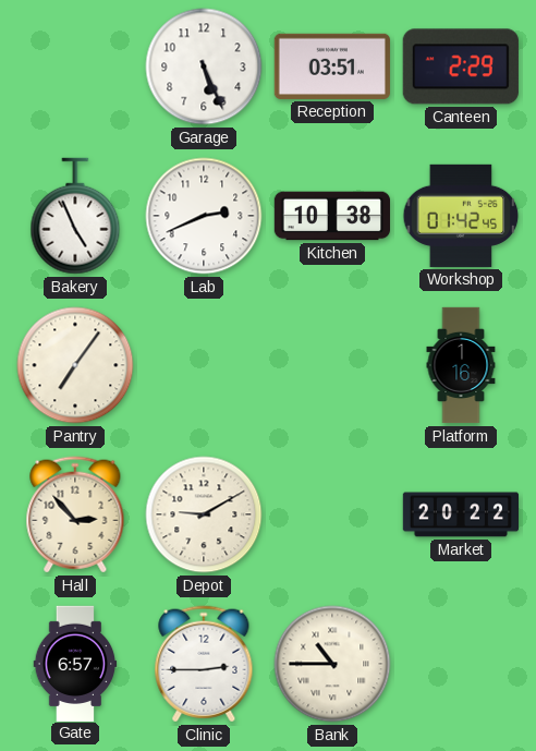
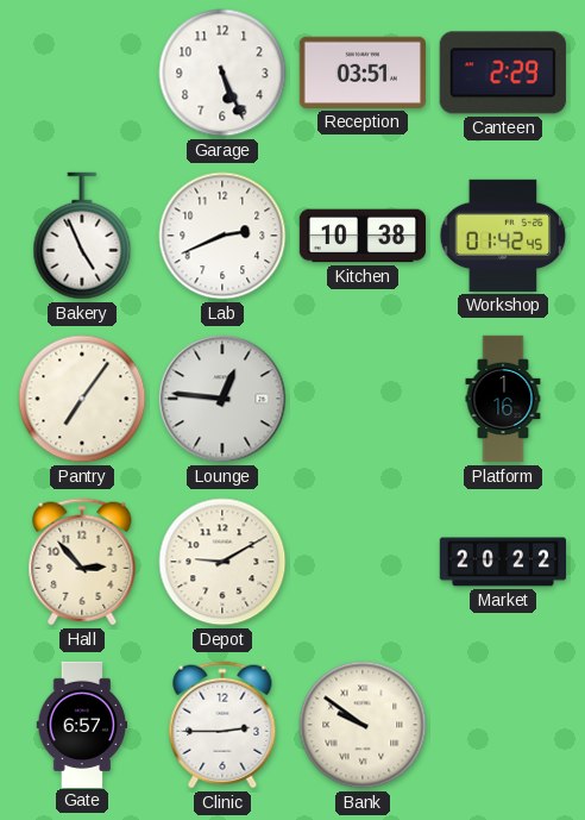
Lounge: none -> 12:46
Bank: 10:45 -> 9:51
